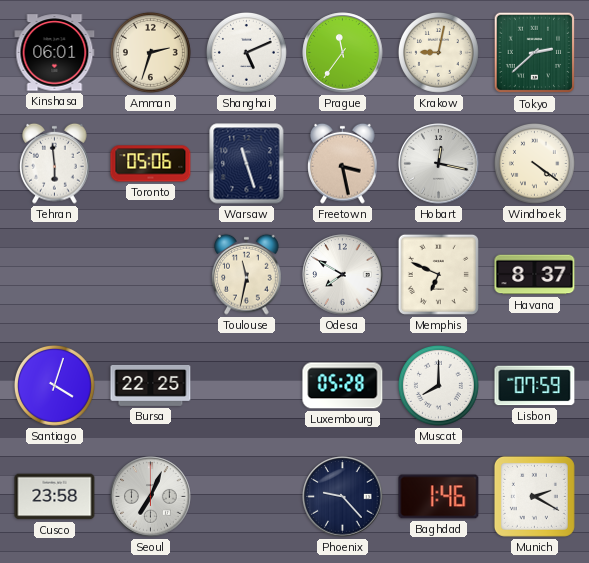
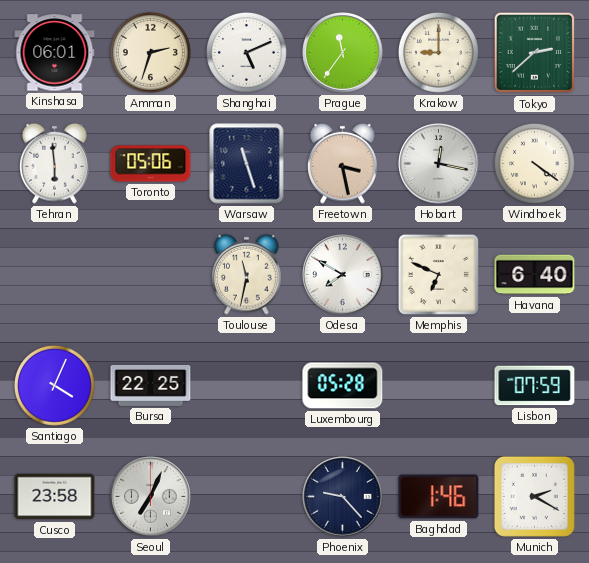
Krakow: 9:02 -> 9:00
Havana: 8:37 -> 6:40
Santiago: 4:03 -> 4:04
Muscat: 8:00 -> none
